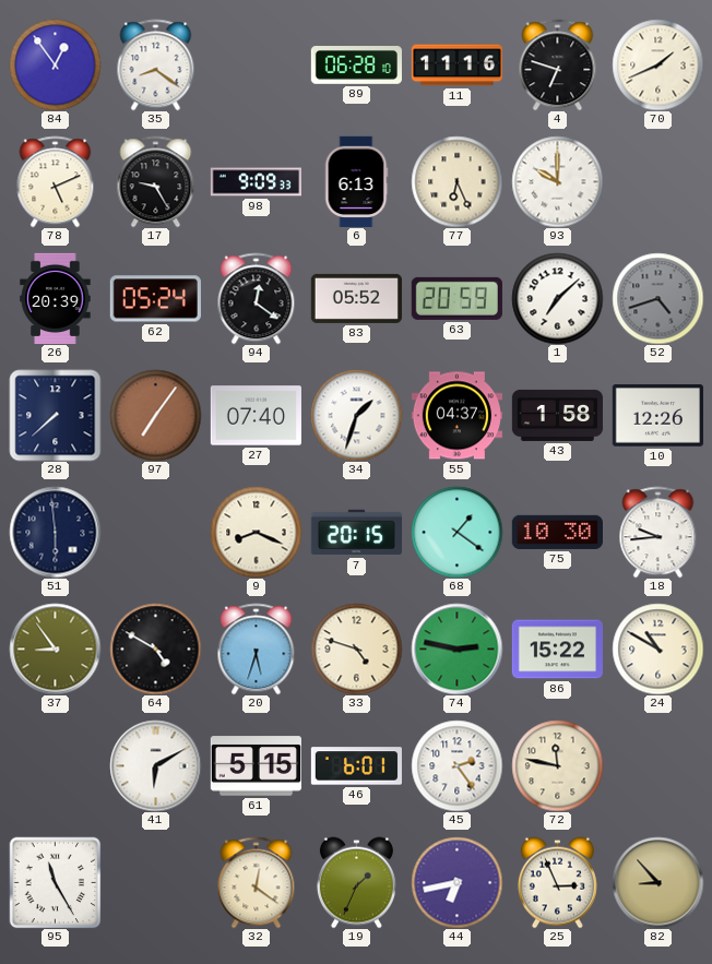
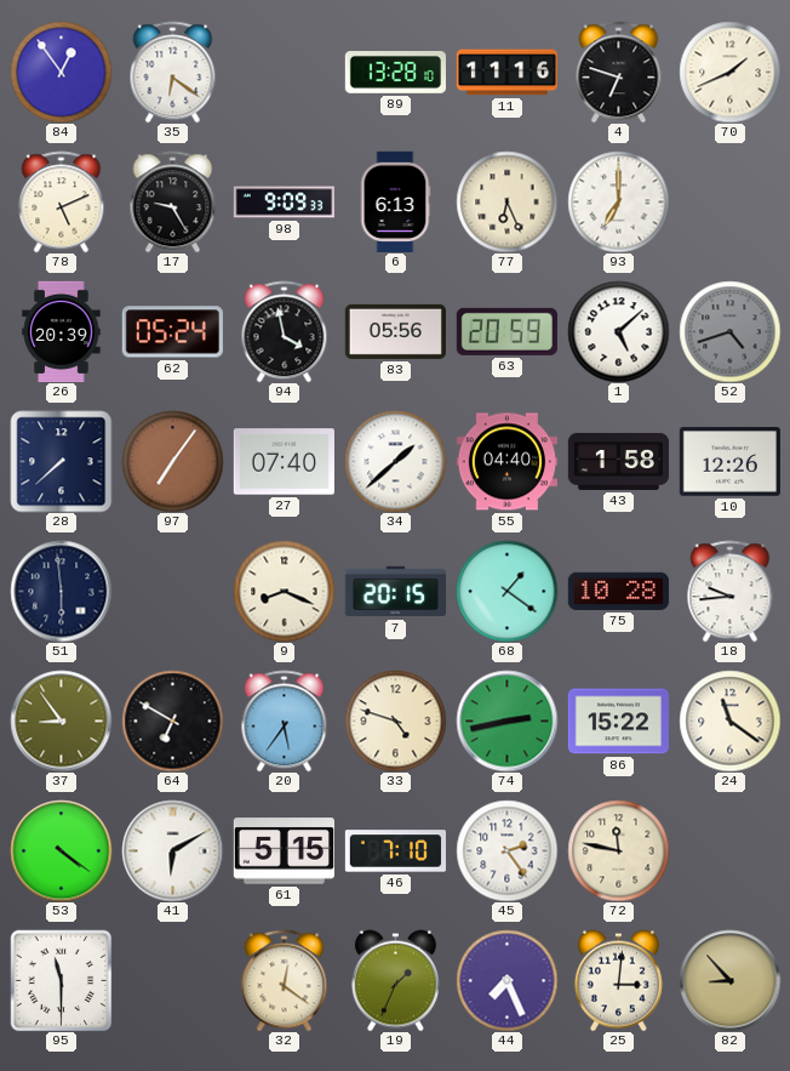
35: 8:21 -> 6:21
89: 06:28 -> 13:28
93: 10:00 -> 7:00
94: 12:21 -> 3:58
83: 05:52 -> 05:56
1: 7:08 -> 5:08
34: 1:33 -> 1:38
55: 04:37 -> 04:40
75: 10:30 -> 10:28
64: 4:50 -> 6:50
20: 5:33 -> 5:36
74: 2:47 -> 2:43
24: 10:50 -> 11:21
53: none -> 4:21
46: 6:01 -> 7:10
95: 11:25 -> 11:30
44: 6:43 -> 7:26
25: 2:56 -> 3:01
